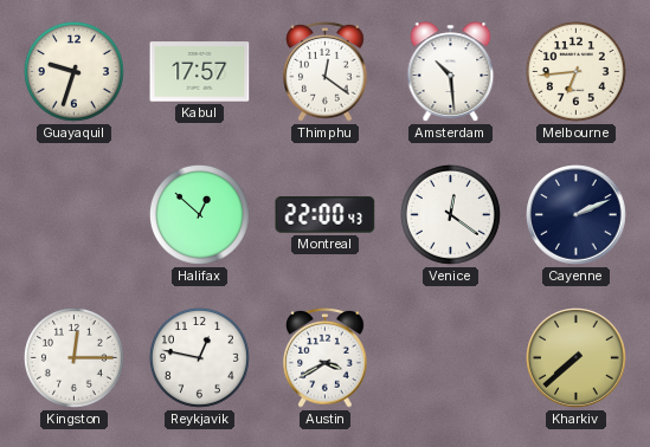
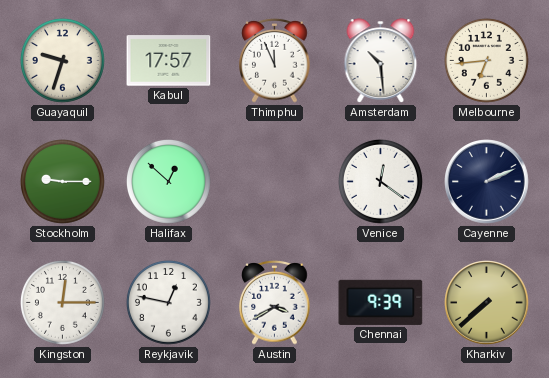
Thimphu: 12:21 -> 11:56
Stockholm: none -> 9:15
Montreal: 22:00 -> none
Chennai: none -> 9:39
